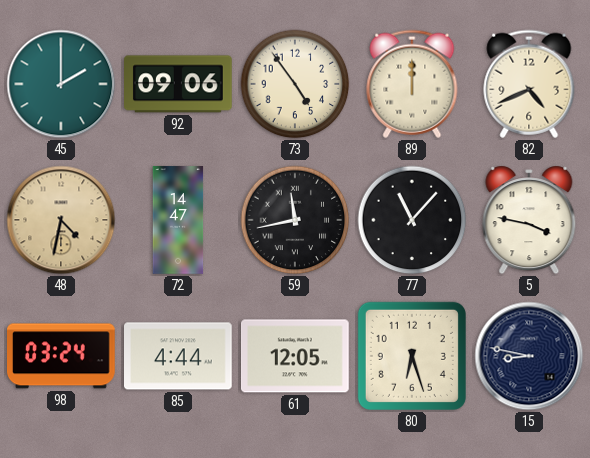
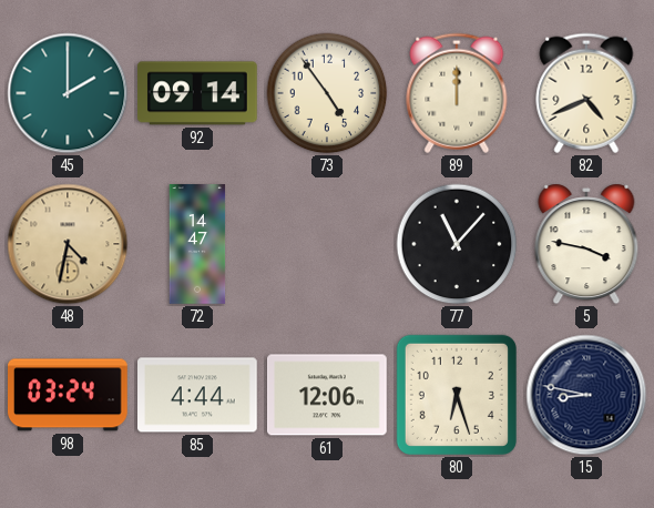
92: 09:06 -> 09:14
59: 11:43 -> none
61: 12:05 -> 12:06
